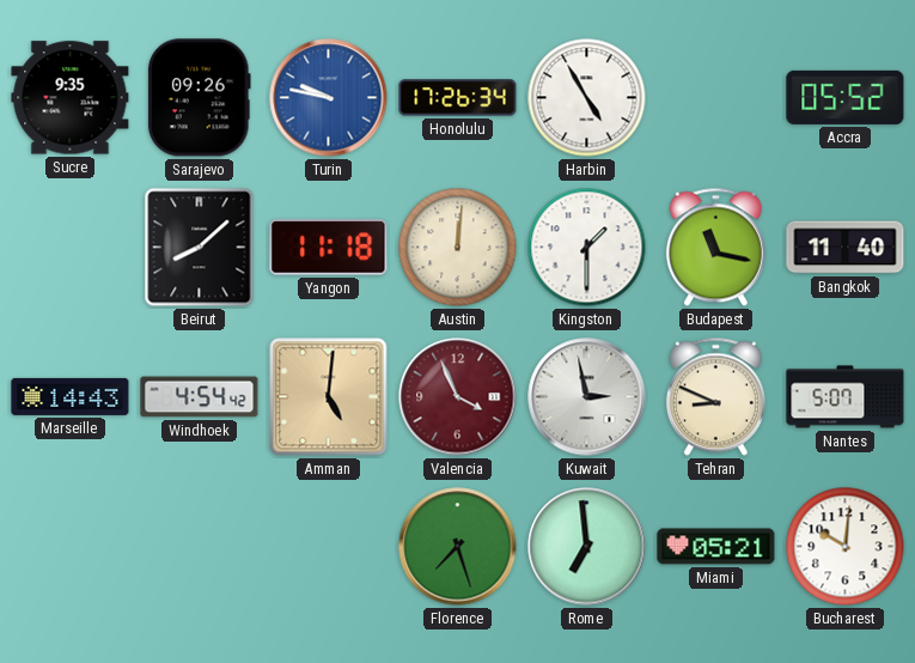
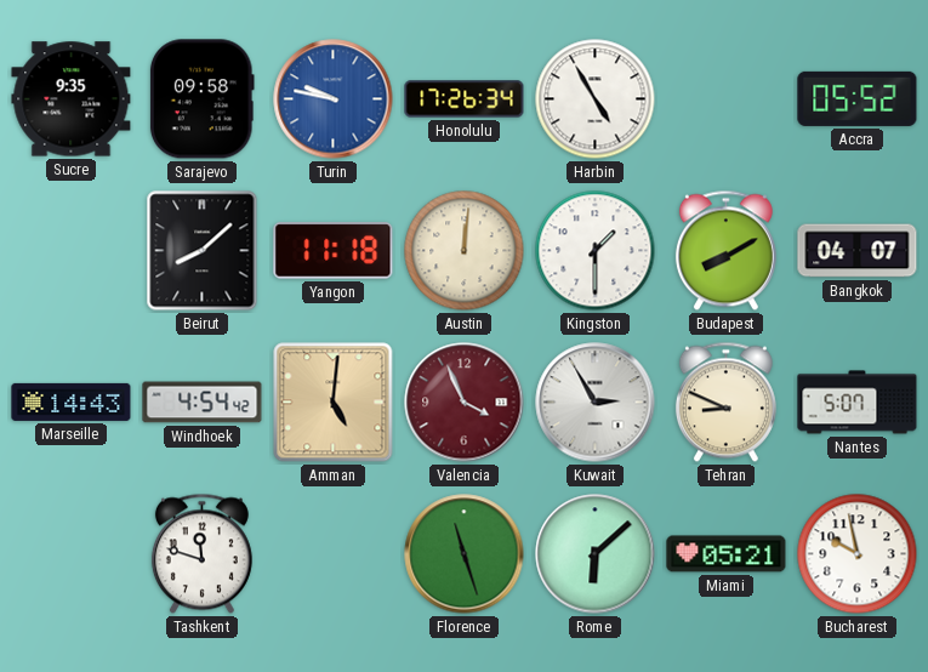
Sarajevo: 09:26 -> 09:58
Budapest: 11:17 -> 8:10
Bangkok: 11:40 -> 04:07
Kuwait: 2:58 -> 2:55
Tashkent: none -> 11:48
Florence: 7:27 -> 11:27
Rome: 6:59 -> 6:08
Bucharest: 10:01 -> 9:58
